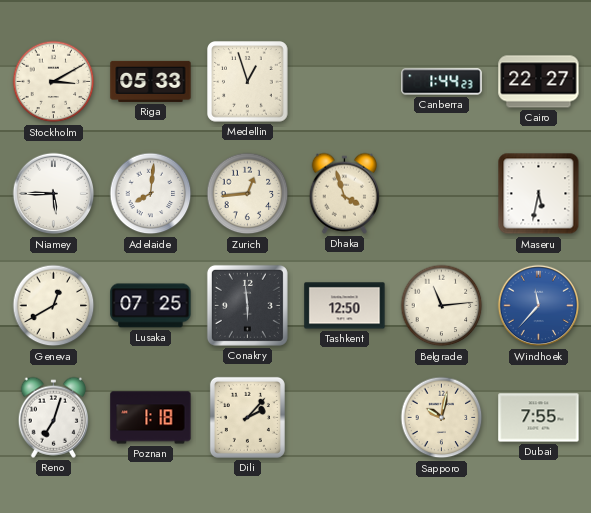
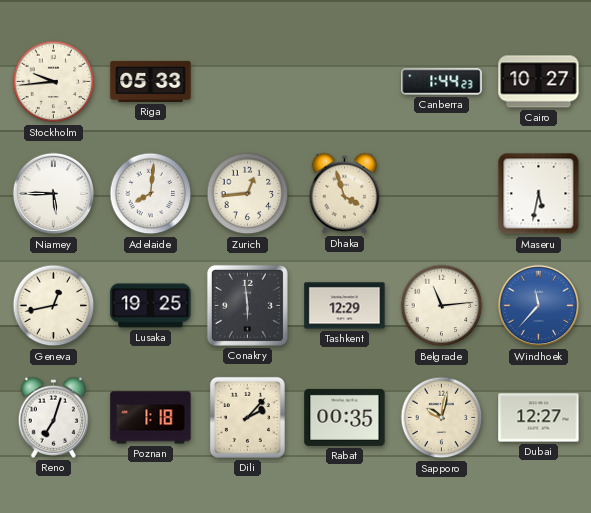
Stockholm: 3:10 -> 9:44
Medellin: 12:57 -> none
Cairo: 22:27 -> 10:27
Geneva: 12:40 -> 12:43
Lusaka: 07:25 -> 19:25
Tashkent: 12:50 -> 12:29
Rabat: none -> 00:35
Dubai: 7:55 -> 12:27
